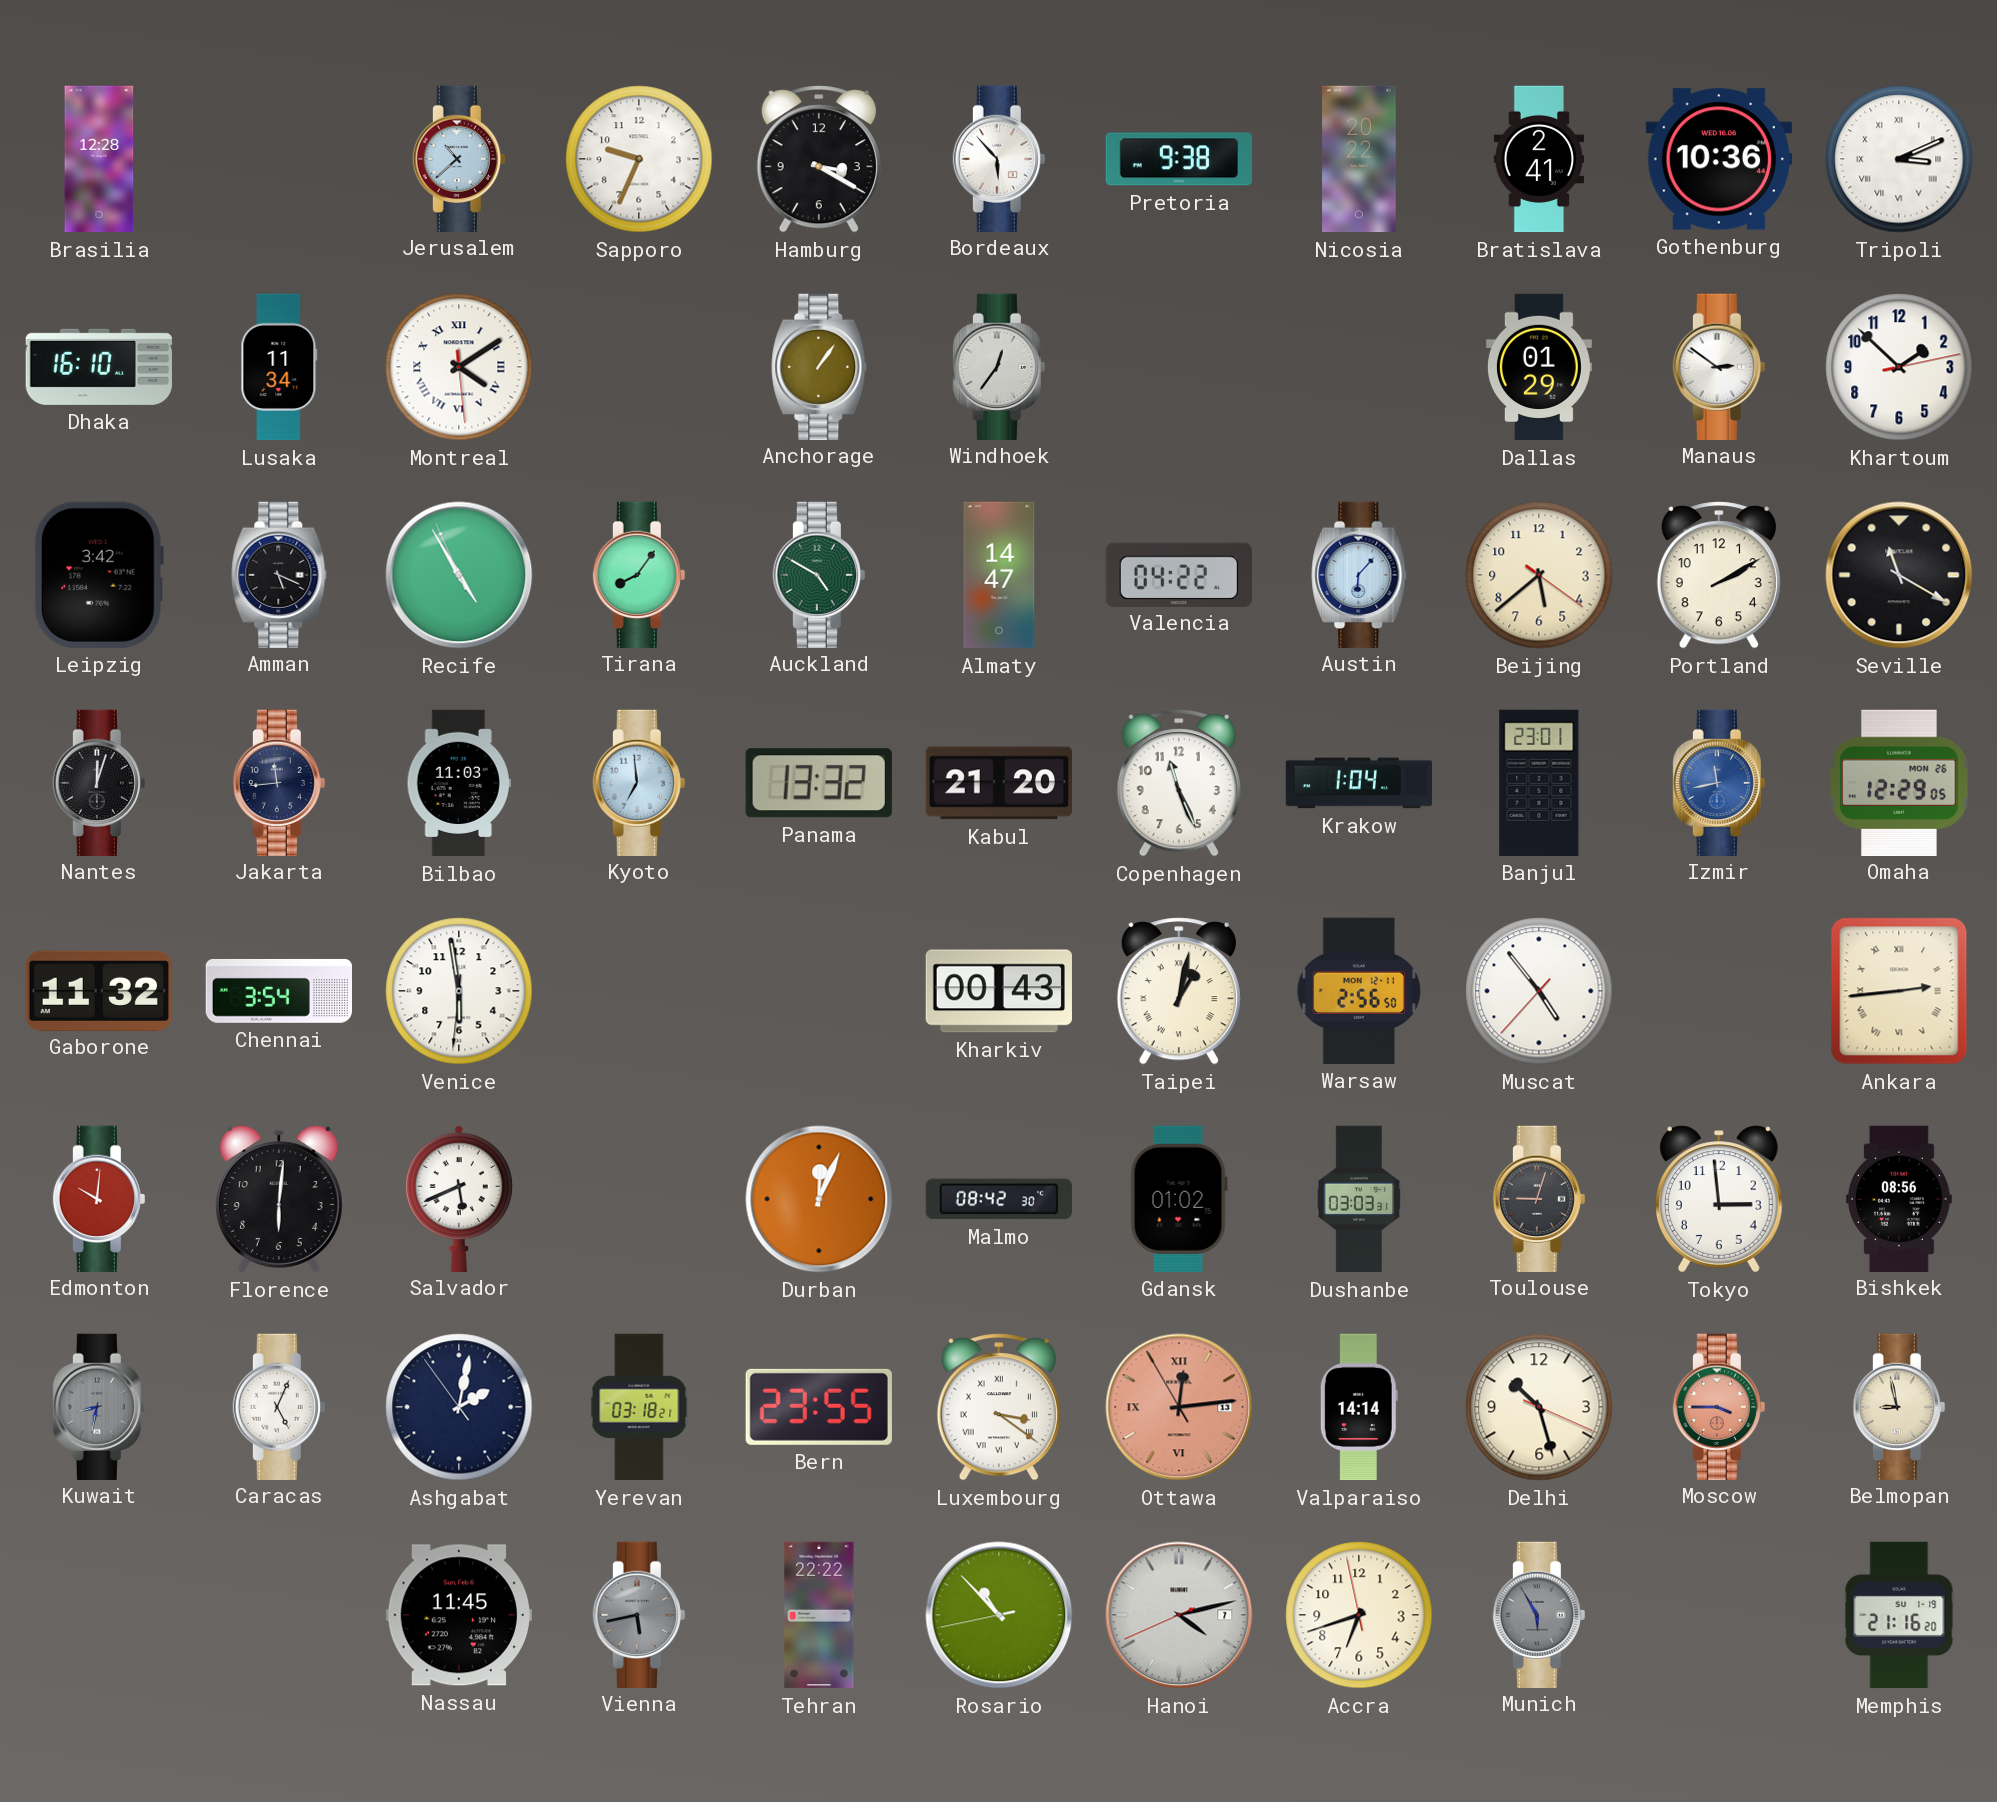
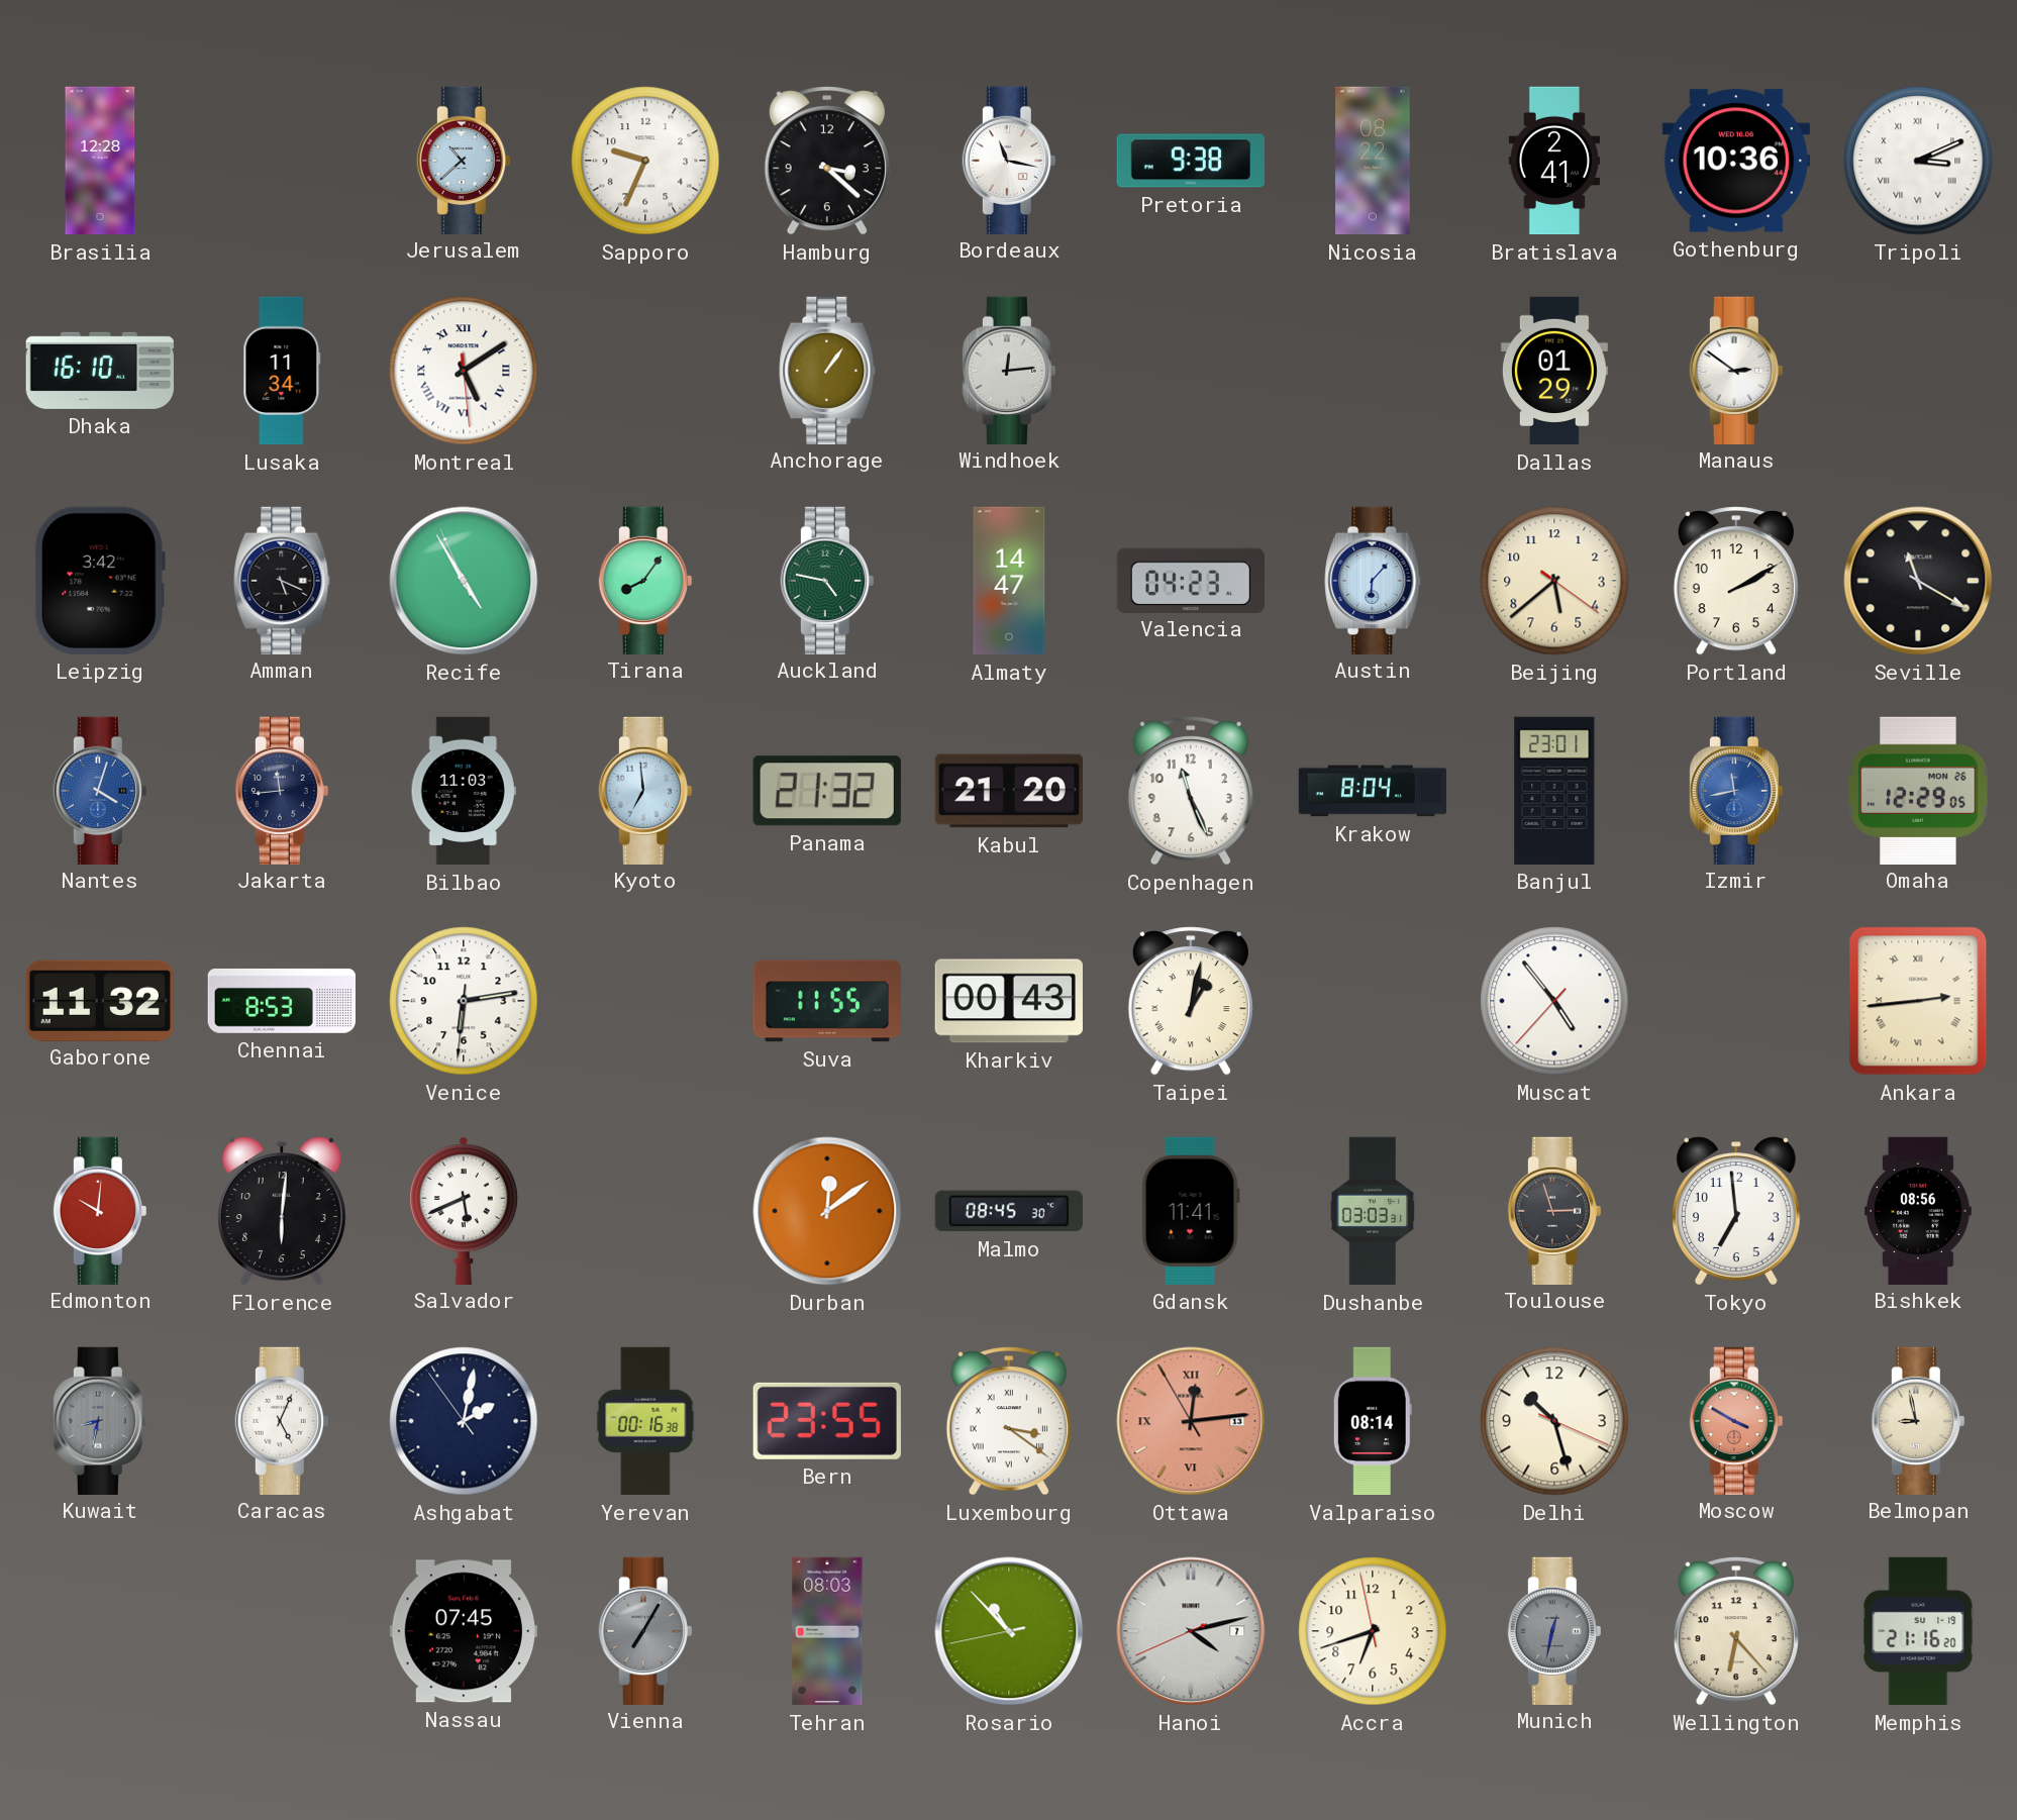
Hamburg: 3:20 -> 3:22
Bordeaux: 5:53 -> 11:17
Nicosia: 20:22 -> 08:22
Montreal: 4:09 -> 5:09
Windhoek: 12:36 -> 12:14
Khartoum: 1:52 -> none
Auckland: 4:50 -> 4:47
Valencia: 04:22 -> 04:23
Nantes: 12:03 -> 4:03
Nantes dial: black -> blue
Panama: 13:32 -> 21:32
Krakow: 1:04 -> 8:04
Chennai: 3:54 -> 8:53
Venice: 5:58 -> 6:13
Suva: none -> 11:55
Warsaw: 2:56 -> none
Durban: 12:04 -> 12:09
Malmo: 08:42 -> 08:45
Gdansk: 01:02 -> 11:41
Toulouse: 9:03 -> 2:57
Tokyo: 2:59 -> 6:59
Yerevan: 03:18 -> 00:16
Valparaiso: 14:14 -> 08:14
Moscow: 3:45 -> 3:50
Nassau: 11:45 -> 07:45
Vienna: 5:43 -> 7:05
Tehran: 22:22 -> 08:03
Munich: 5:55 -> 12:32
Wellington: none -> 6:23
